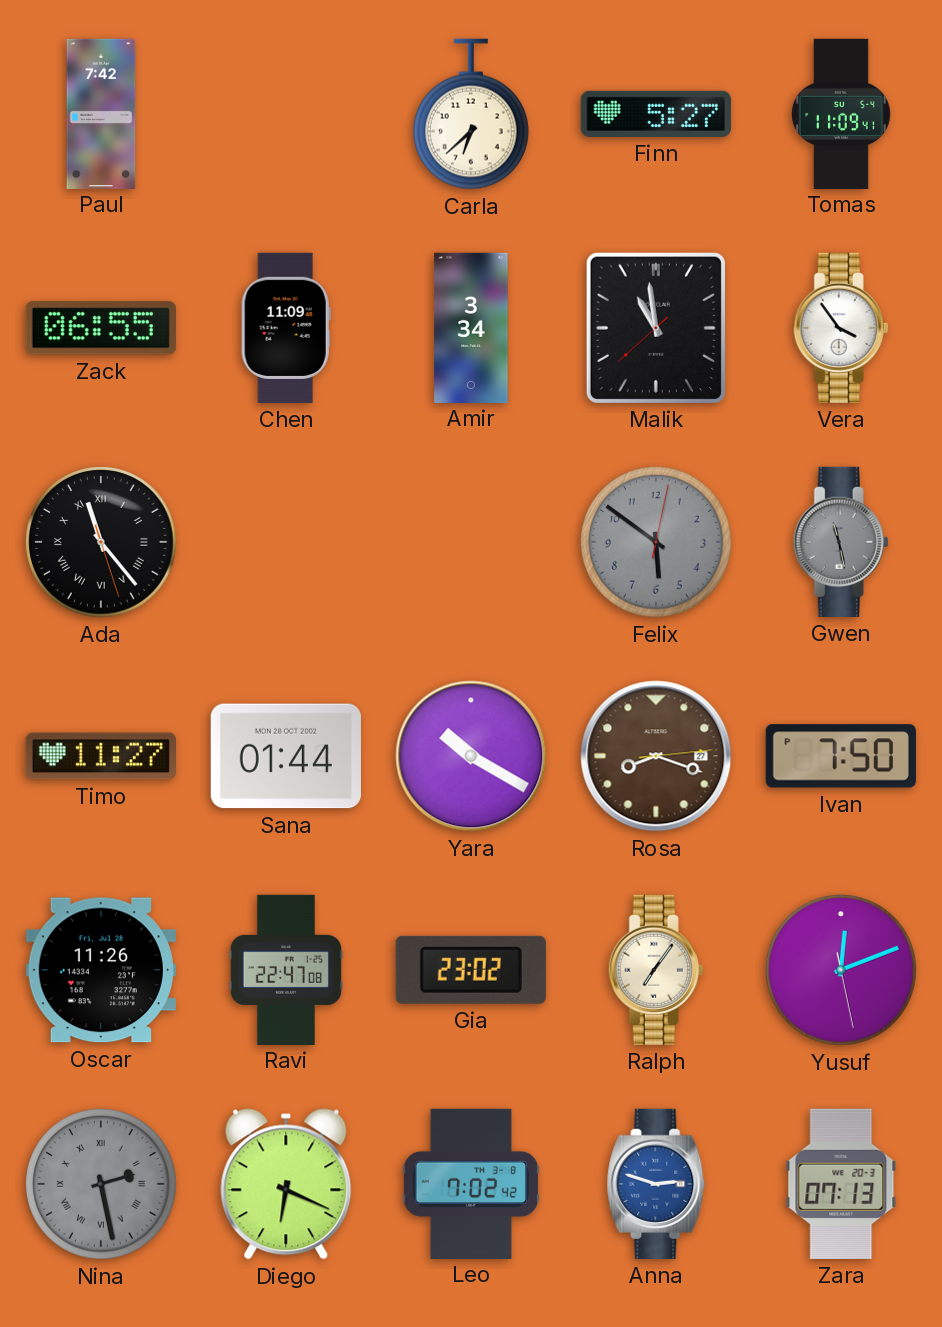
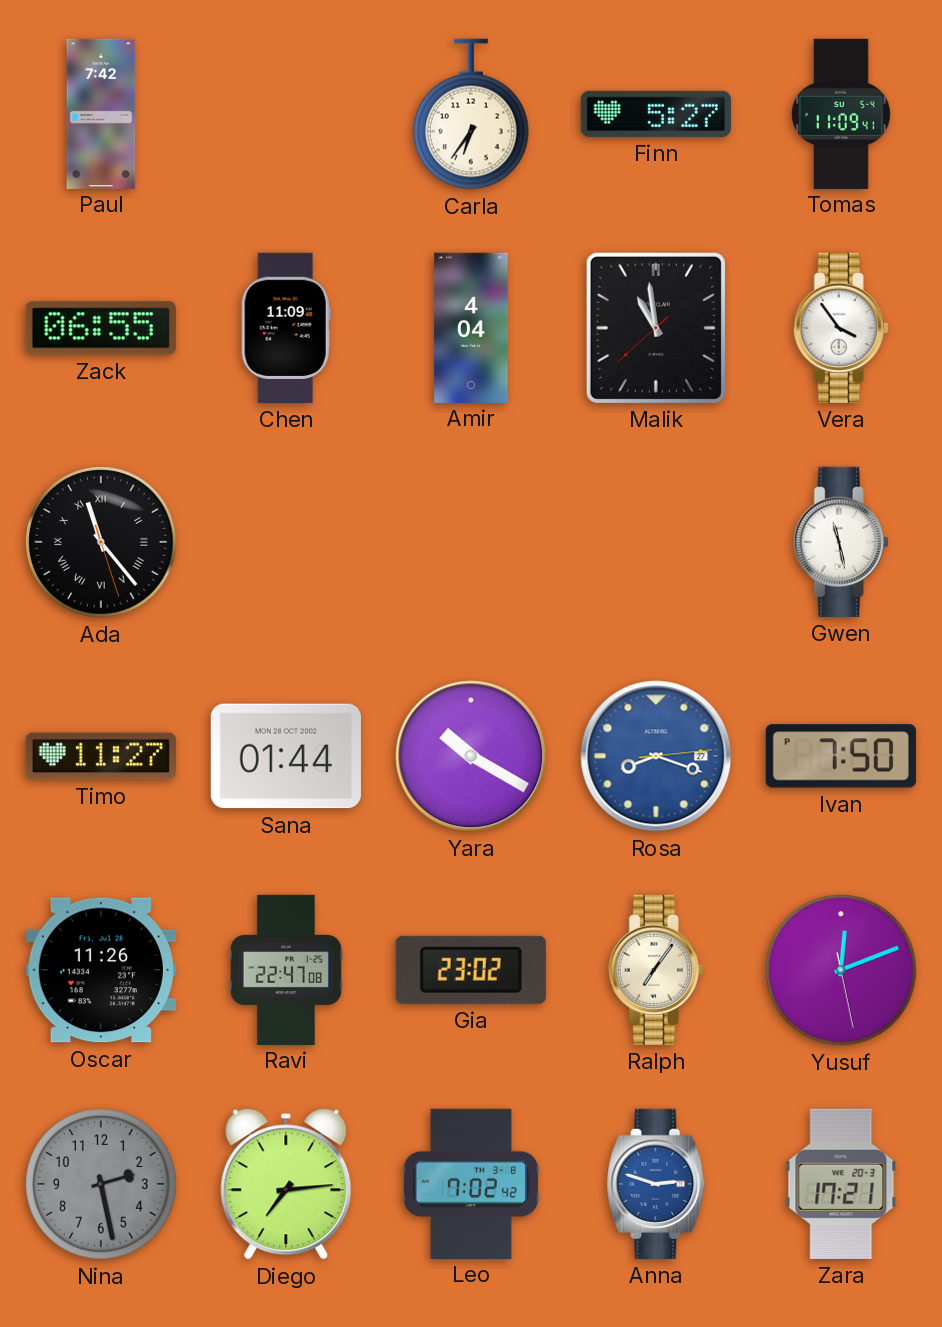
Carla: 6:38 -> 6:36
Amir: 3:34 -> 4:04
Felix: 5:51 -> none
Gwen dial: grey -> white
Rosa dial: brown -> blue
Nina numerals: Roman -> Arabic
Diego: 6:19 -> 7:14
Zara: 07:13 -> 17:21
